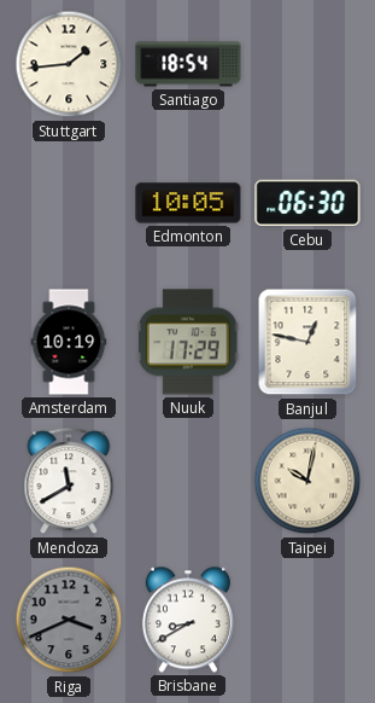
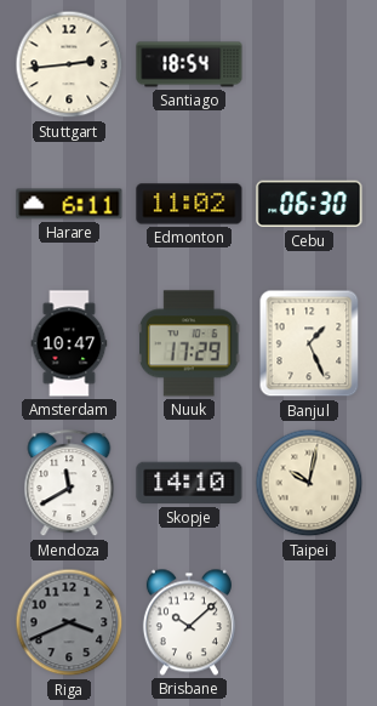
Stuttgart: 1:44 -> 2:44
Harare: none -> 6:11
Edmonton: 10:05 -> 11:02
Amsterdam: 10:19 -> 10:47
Banjul: 12:47 -> 1:26
Skopje: none -> 14:10
Brisbane: 8:40 -> 10:08
